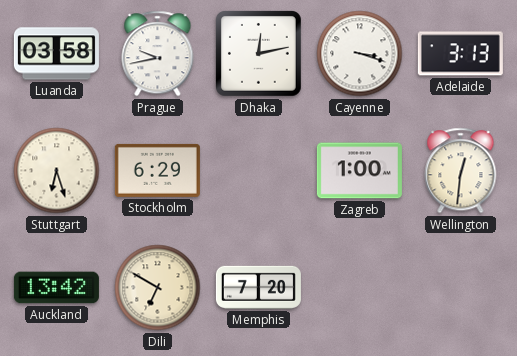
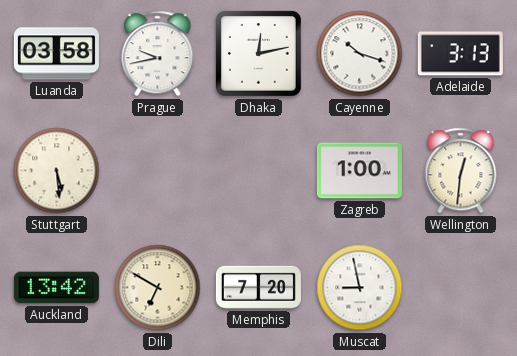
Cayenne: 3:18 -> 10:18
Stuttgart: 6:27 -> 5:29
Stockholm: 6:29 -> none
Muscat: none -> 8:58
